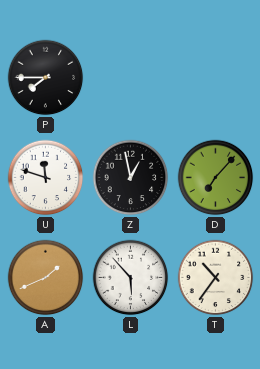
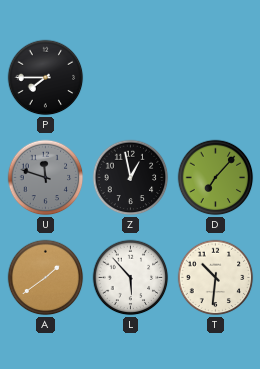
U dial: white -> grey
A: 1:41 -> 1:39
T: 10:36 -> 10:31
